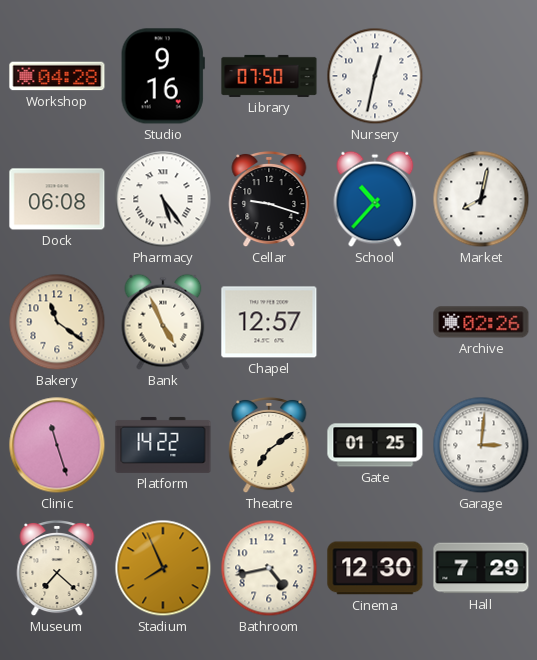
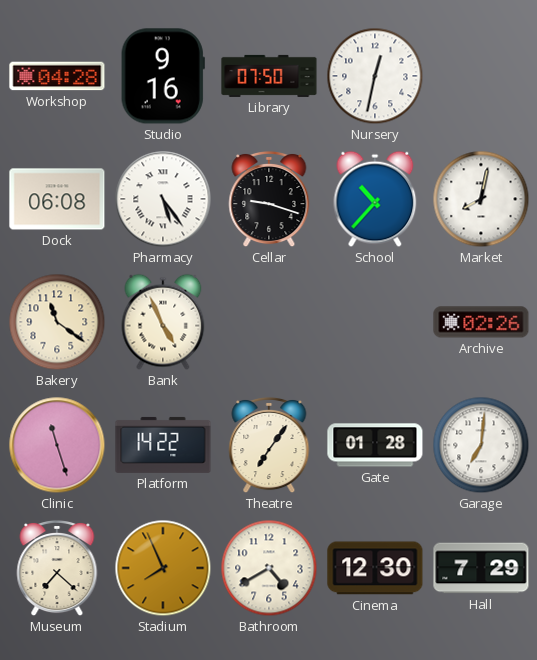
Chapel: 12:57 -> none
Theatre: 7:09 -> 7:06
Gate: 01:25 -> 01:28
Garage: 3:01 -> 7:01
Bathroom: 4:43 -> 4:40
